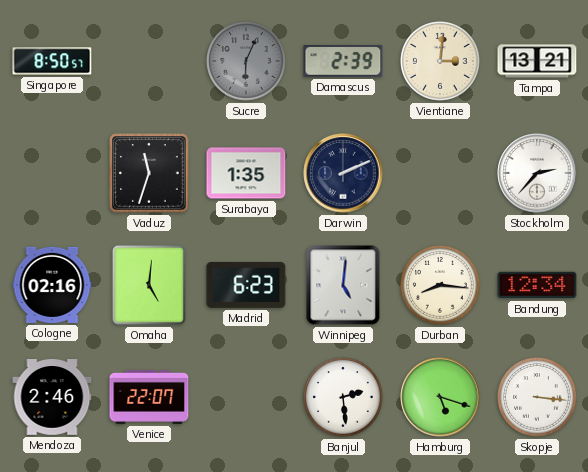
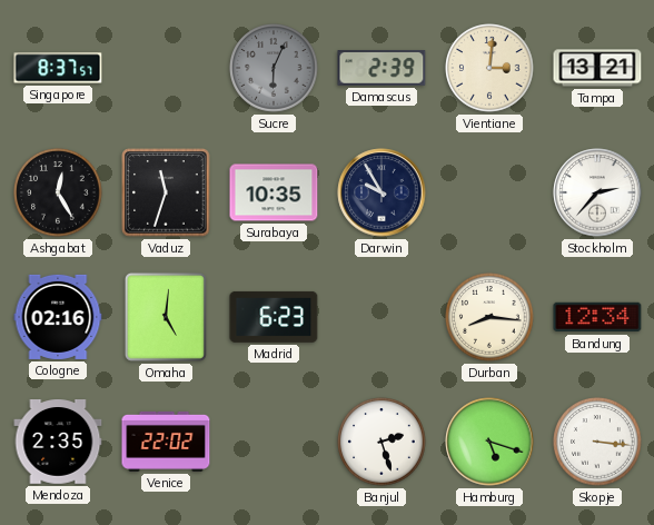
Singapore: 8:50 -> 8:37
Ashgabat: none -> 12:25
Surabaya: 1:35 -> 10:35
Darwin: 2:11 -> 9:55
Winnipeg: 5:01 -> none
Mendoza: 2:46 -> 2:35
Venice: 22:07 -> 22:02
Banjul: 2:29 -> 2:27
